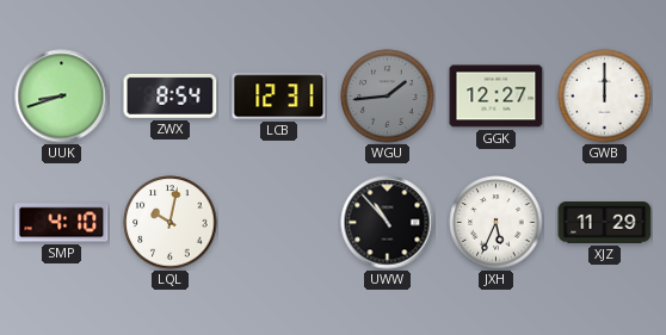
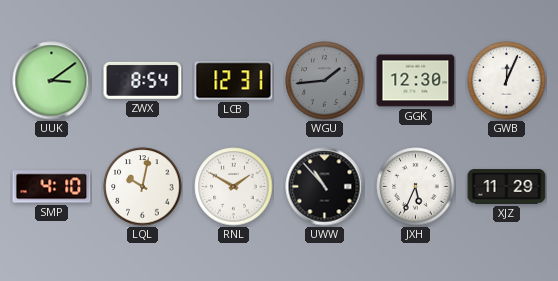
UUK: 8:42 -> 3:09
GGK: 12:27 -> 12:30
GWB: 12:00 -> 12:04
RNL: none -> 1:50
